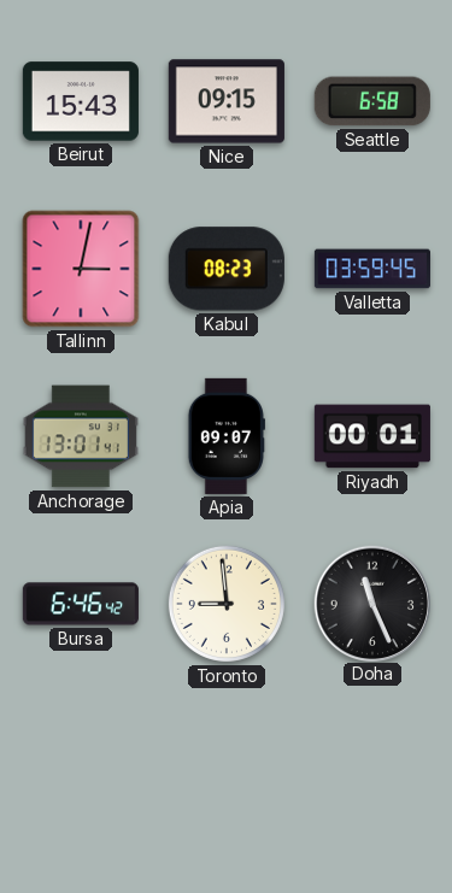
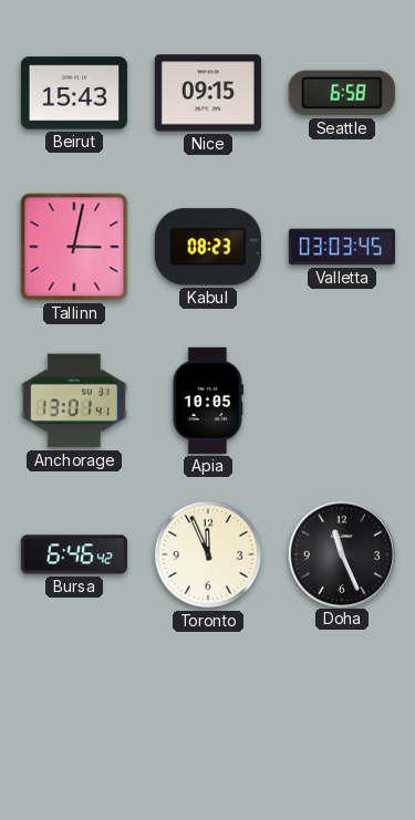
Valletta: 03:59 -> 03:03
Apia: 09:07 -> 10:05
Riyadh: 00:01 -> none
Toronto: 8:59 -> 11:56
